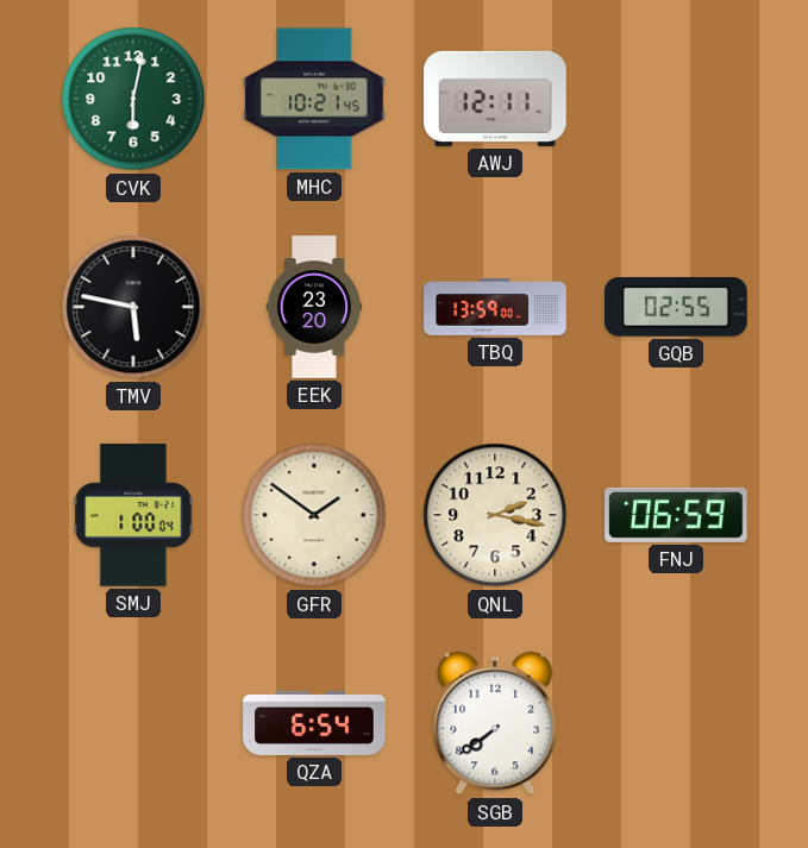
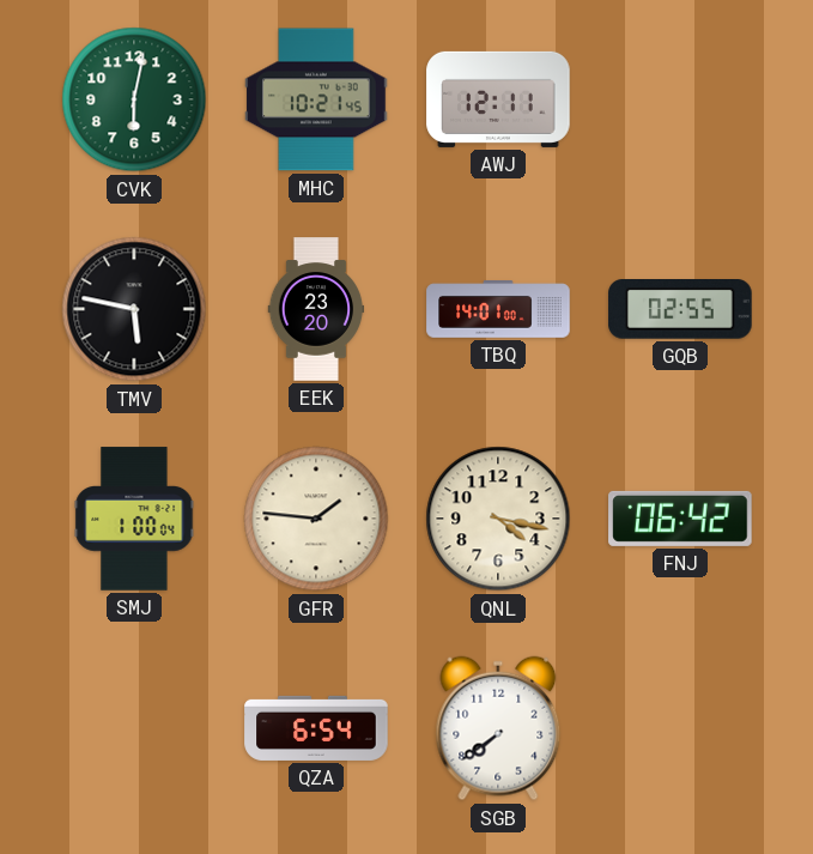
TBQ: 13:59 -> 14:01
GFR: 1:51 -> 1:46
QNL: 2:17 -> 4:17
FNJ: 06:59 -> 06:42
